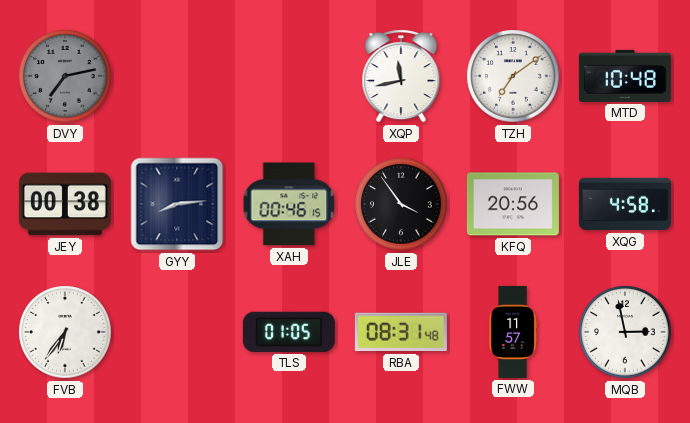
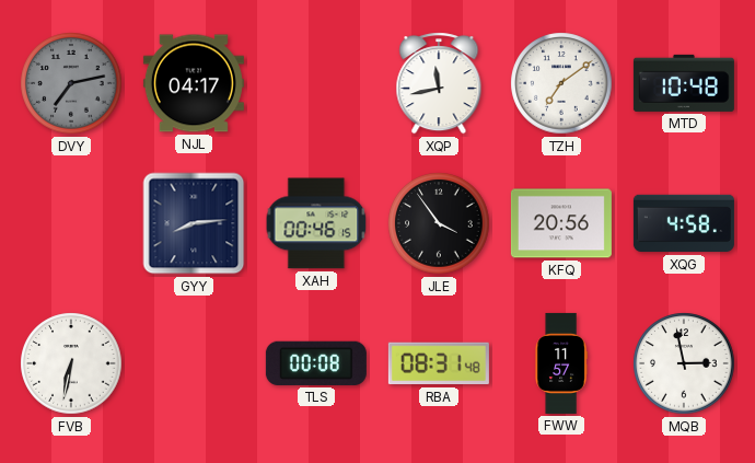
NJL: none -> 04:17
JEY: 00:38 -> none
FVB: 6:36 -> 6:32
TLS: 01:05 -> 00:08
